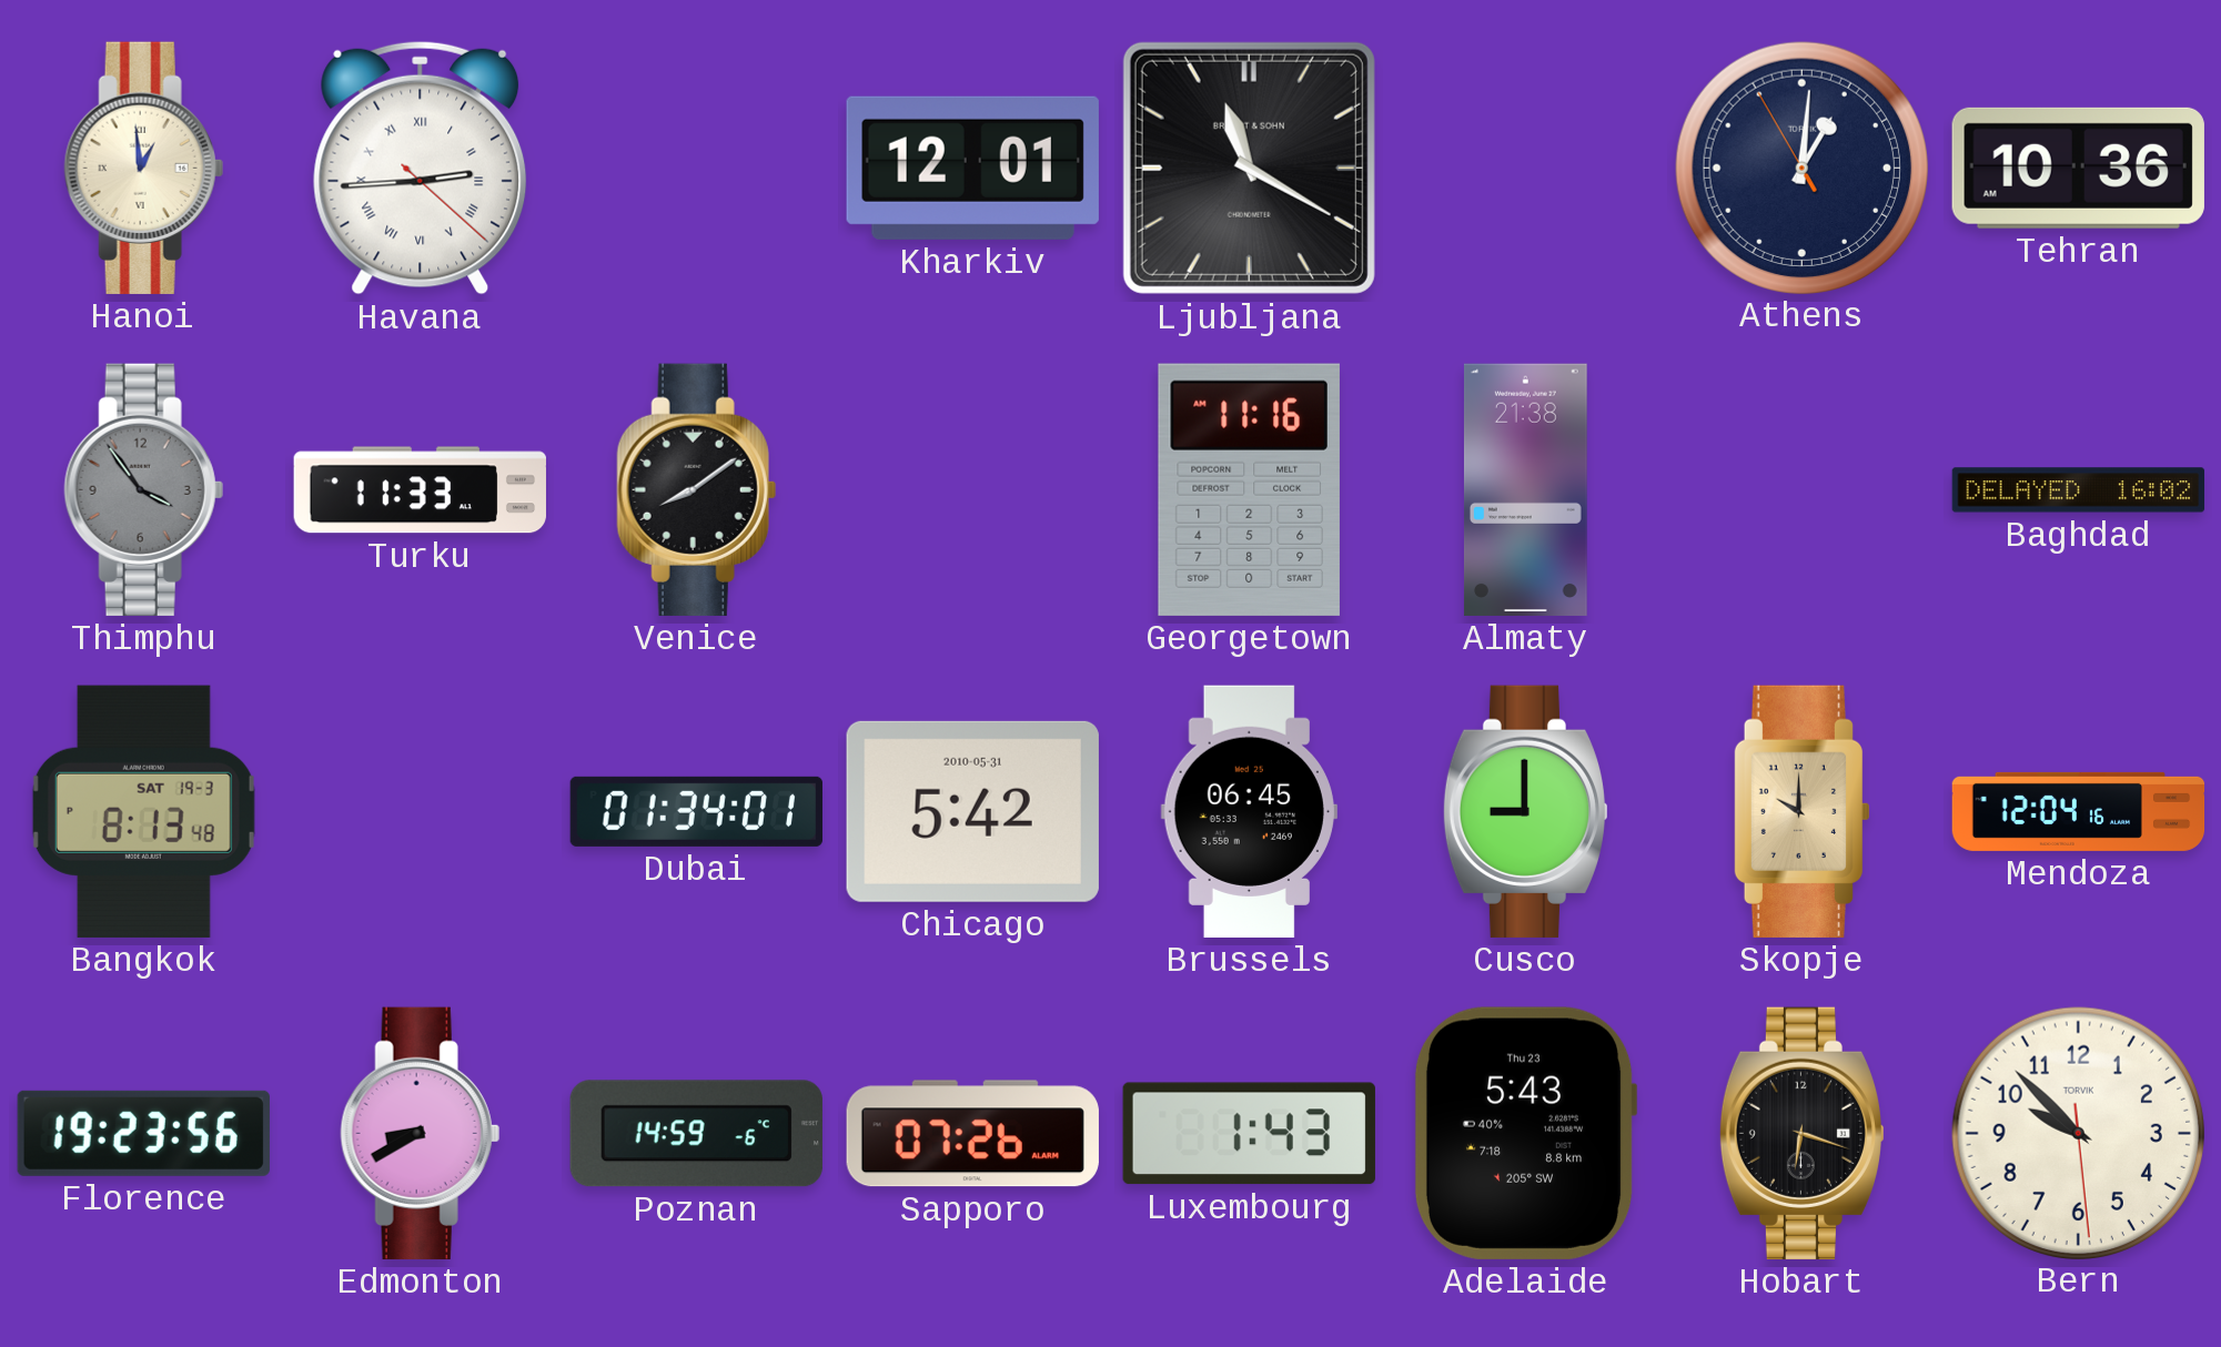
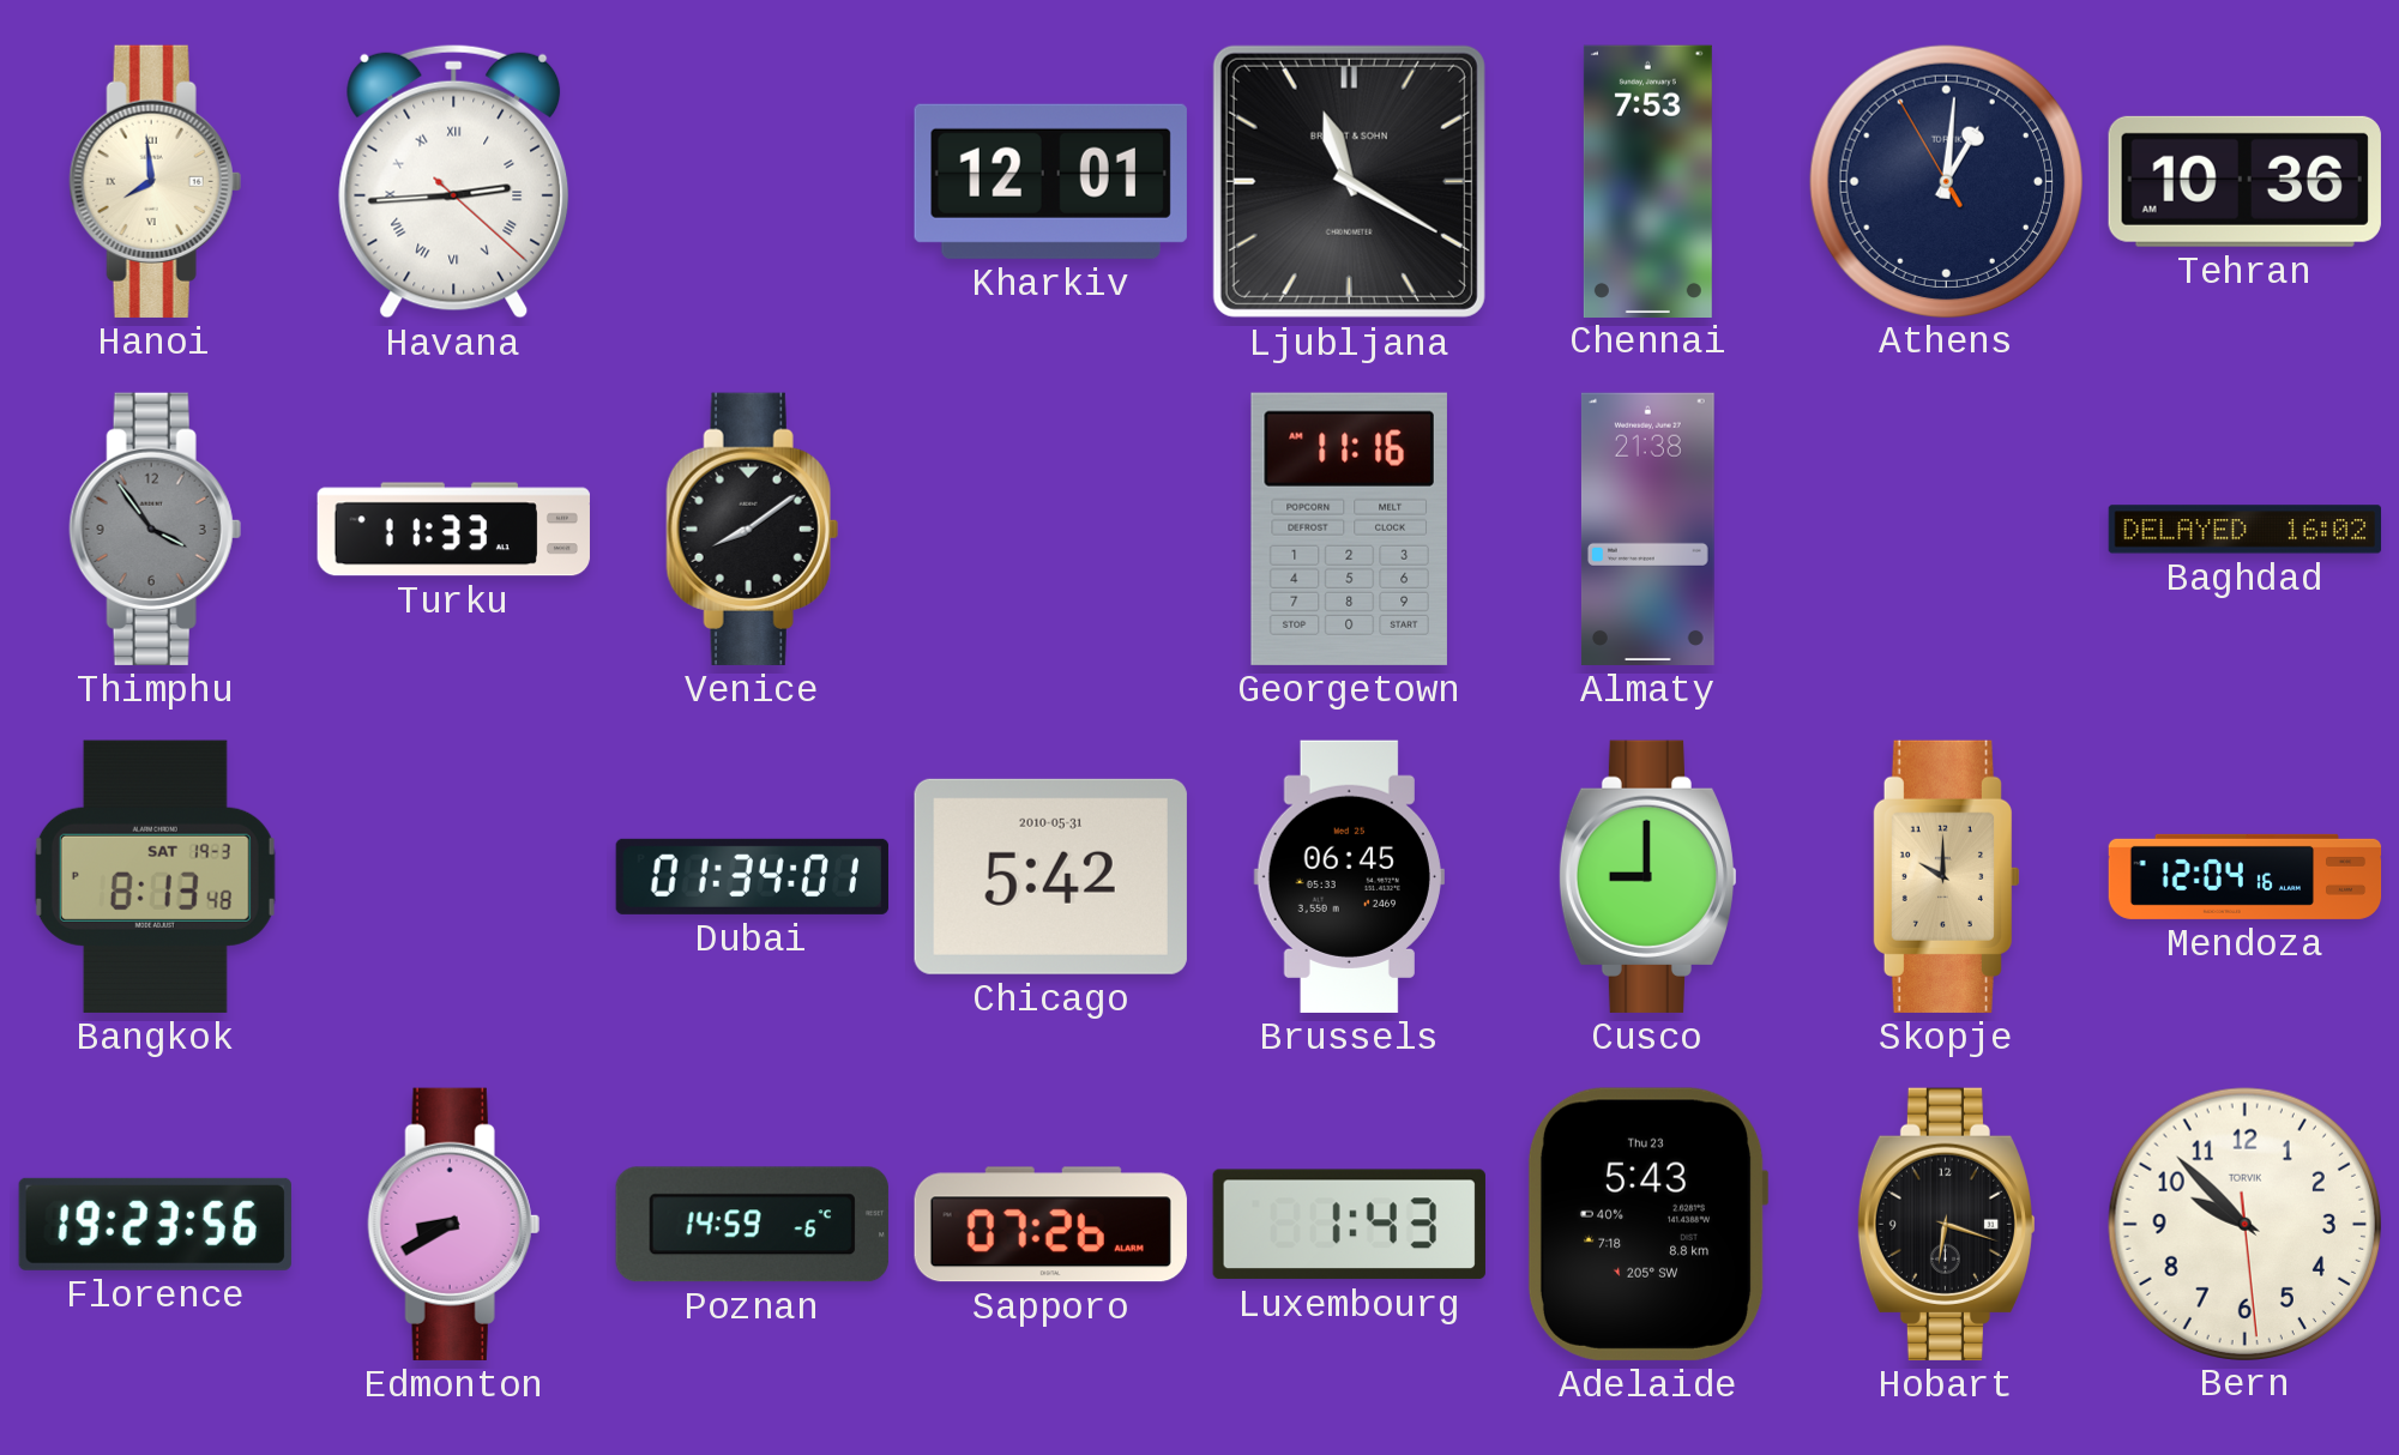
Hanoi: 12:59 -> 7:59
Chennai: none -> 7:53
